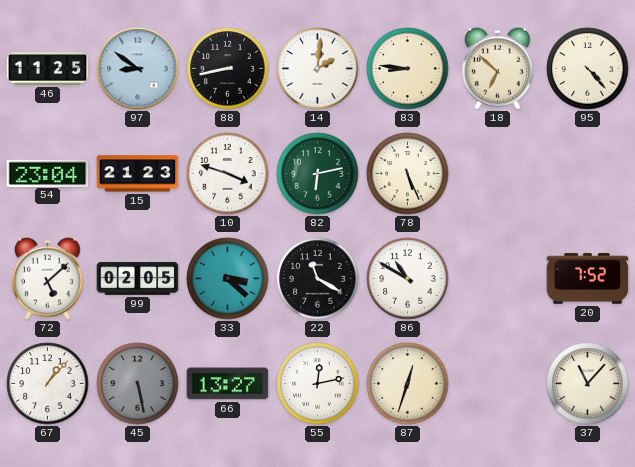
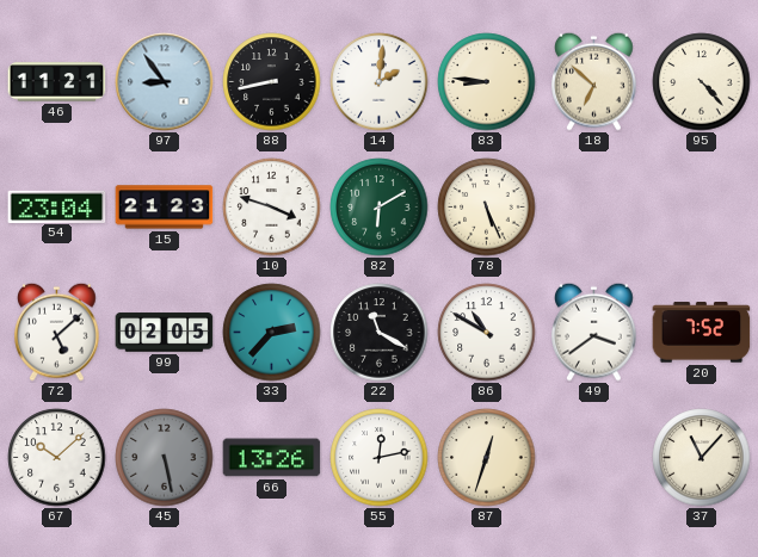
46: 11:25 -> 11:21
97: 8:51 -> 8:54
82: 6:13 -> 6:10
33: 3:22 -> 2:37
49: none -> 3:39
67: 1:07 -> 10:08
66: 13:27 -> 13:26
